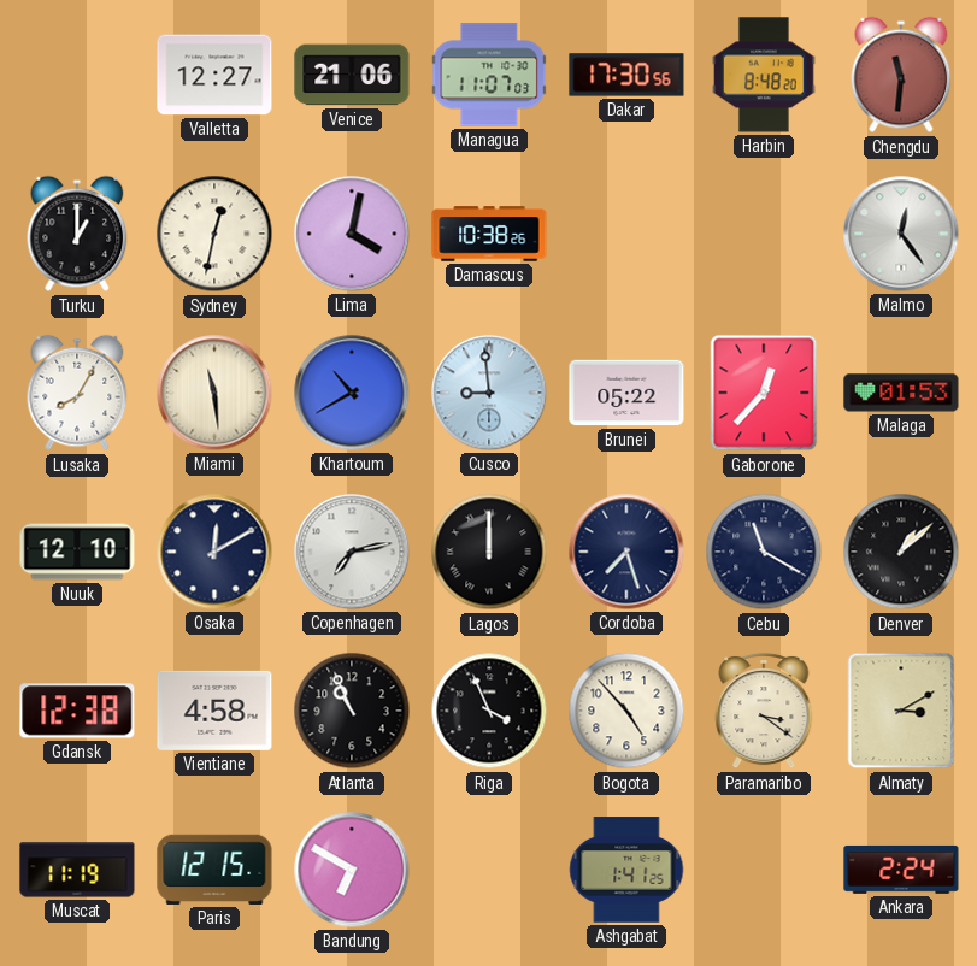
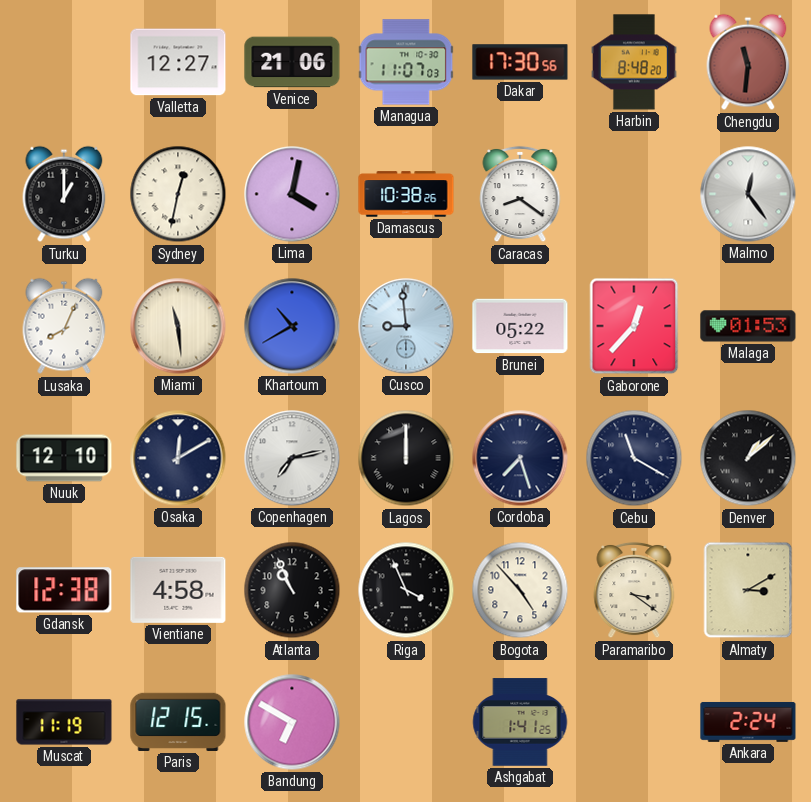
Caracas: none -> 8:21
Lusaka: 8:05 -> 8:04
